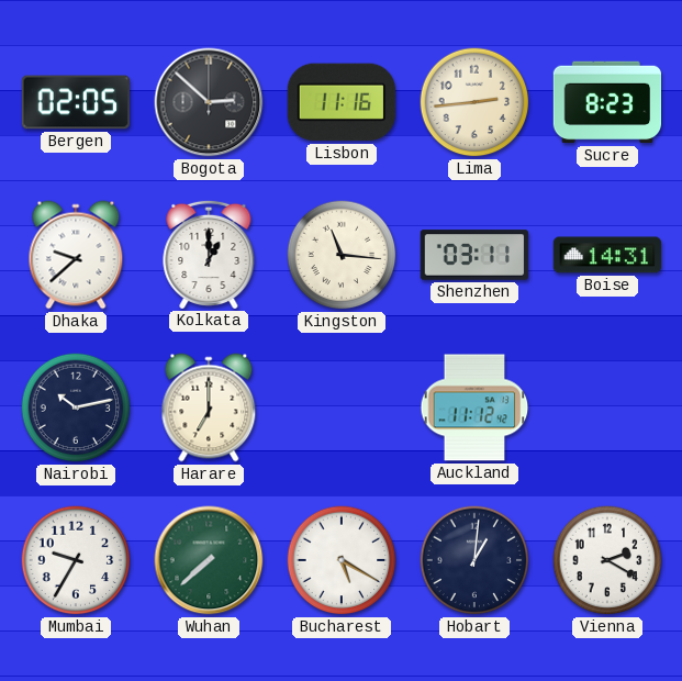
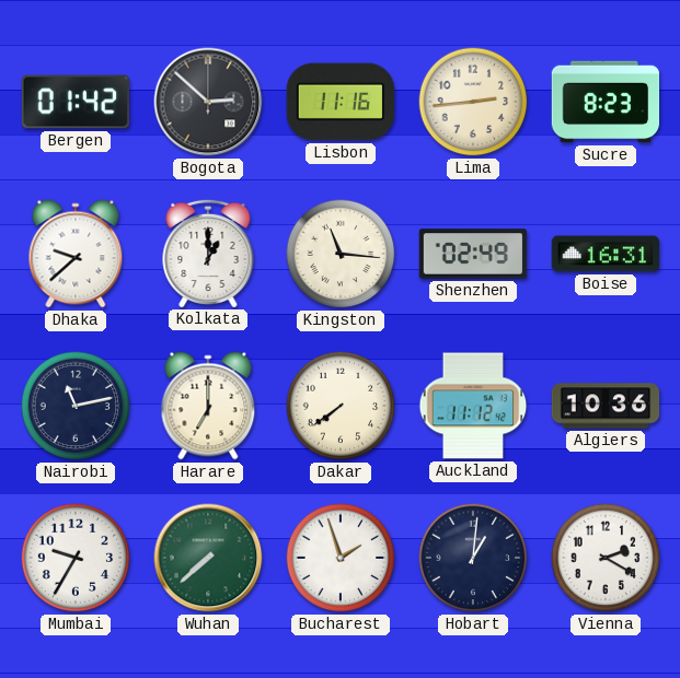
Bergen: 02:05 -> 01:42
Shenzhen: 03:11 -> 02:49
Boise: 14:31 -> 16:31
Nairobi: 10:13 -> 11:13
Dakar: none -> 7:39
Algiers: none -> 10:36
Bucharest: 5:20 -> 1:57
